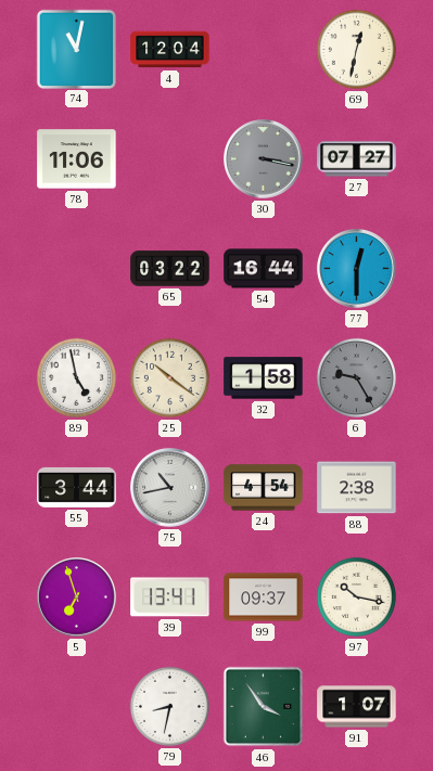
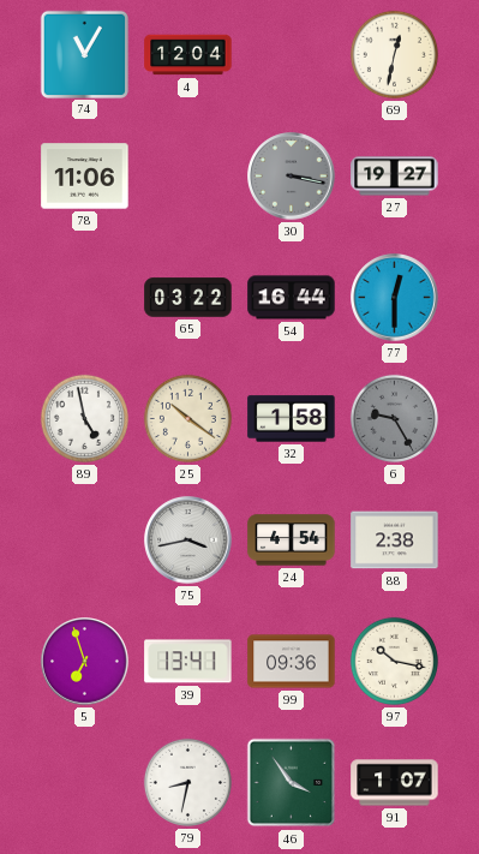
74: 11:02 -> 11:05
27: 07:27 -> 19:27
55: 3:44 -> none
75: 10:43 -> 3:43
99: 09:37 -> 09:36
